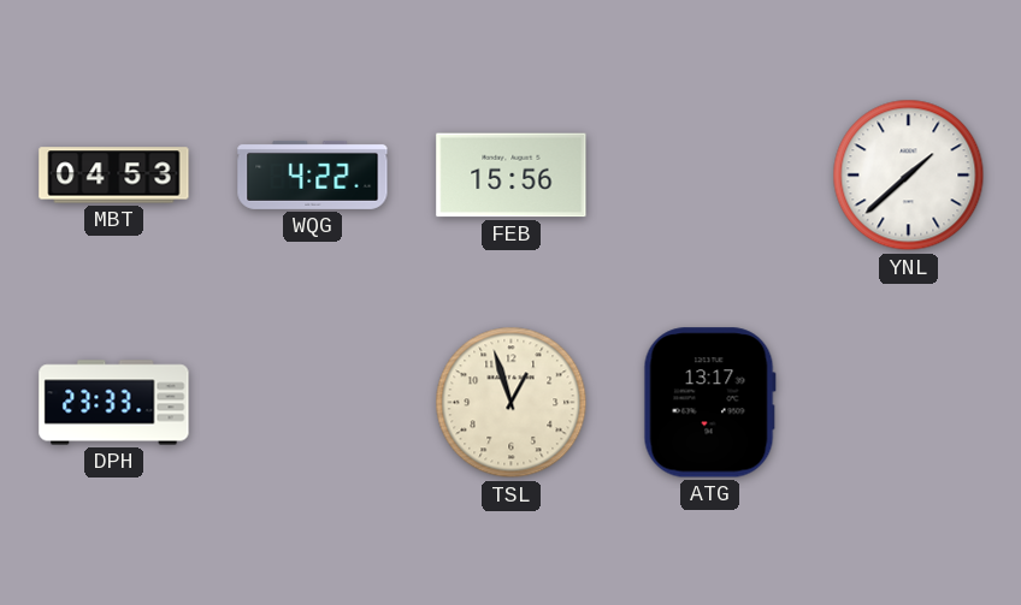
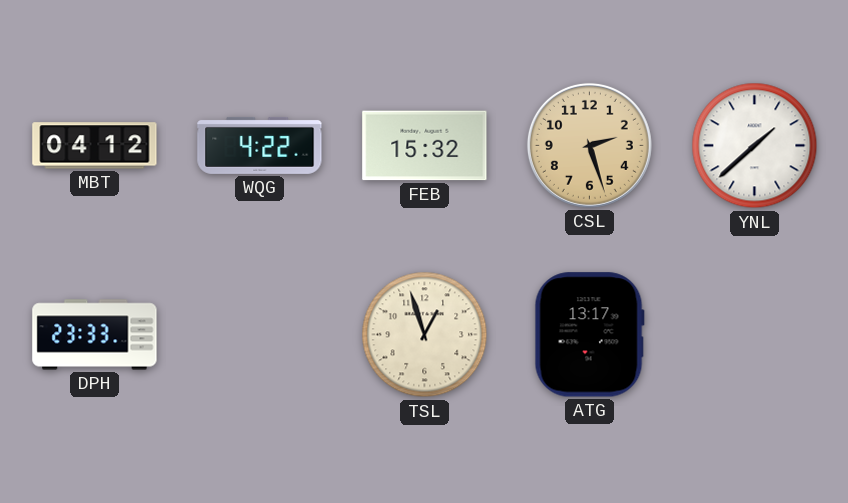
MBT: 04:53 -> 04:12
FEB: 15:56 -> 15:32
CSL: none -> 2:27
